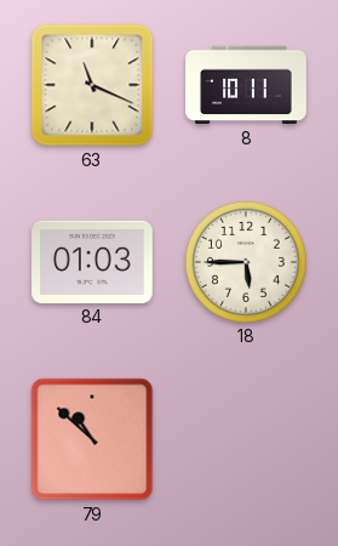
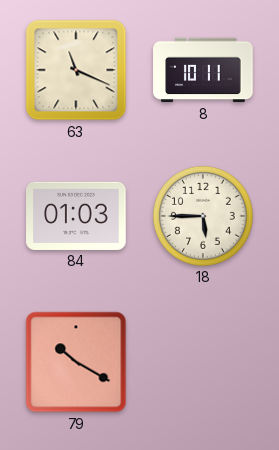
79: 10:52 -> 10:20
